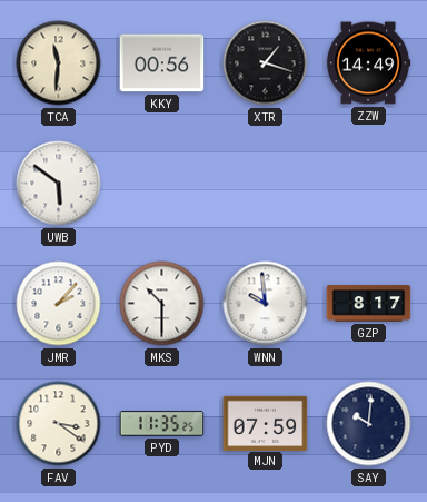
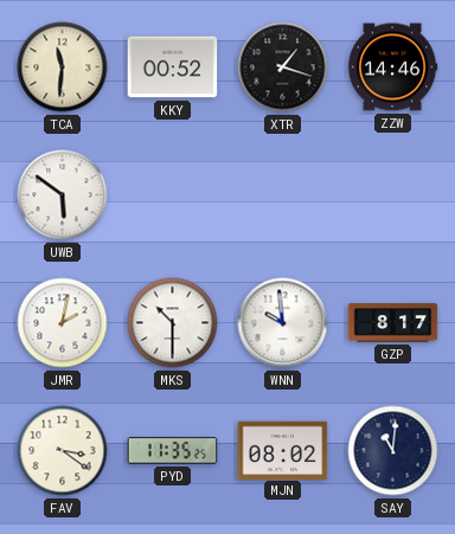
KKY: 00:56 -> 00:52
ZZW: 14:49 -> 14:46
JMR: 2:07 -> 2:02
MJN: 07:59 -> 08:02
SAY: 10:01 -> 11:01
